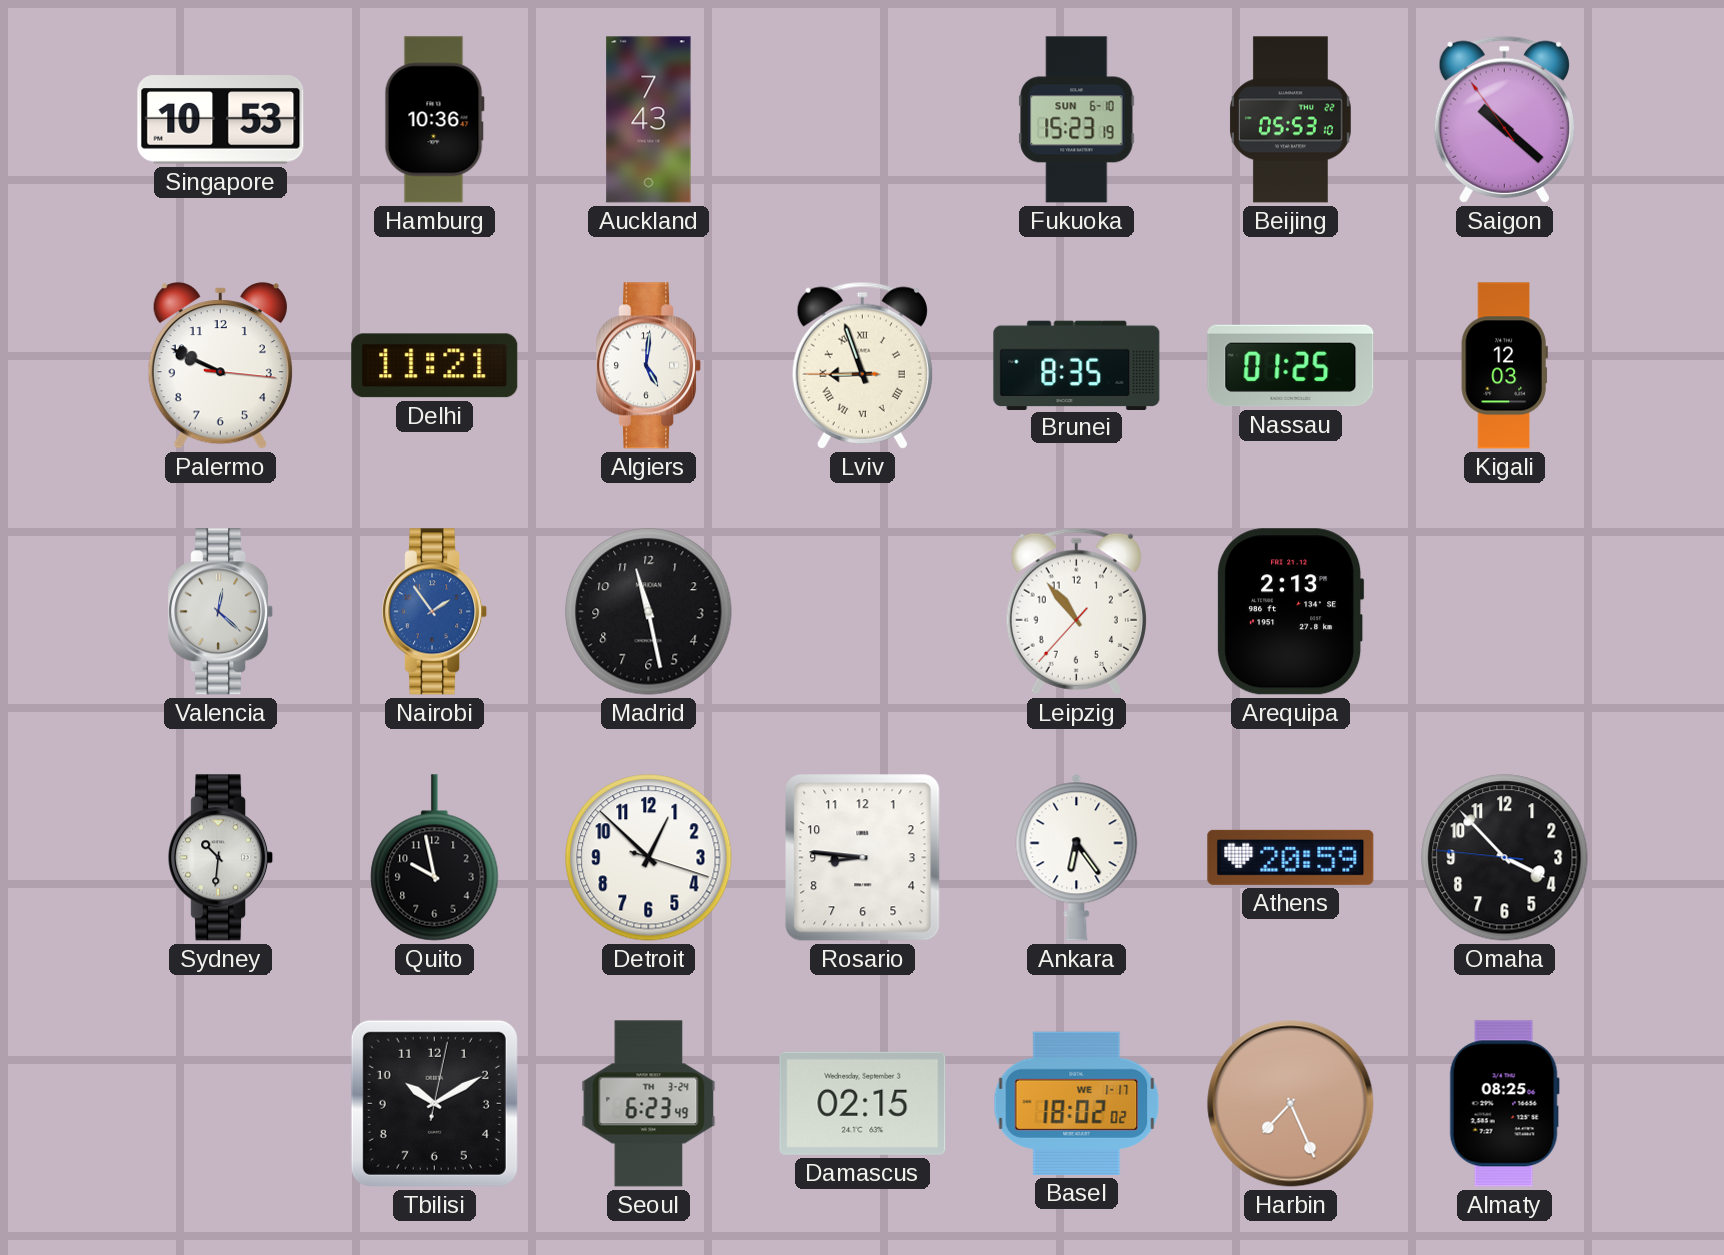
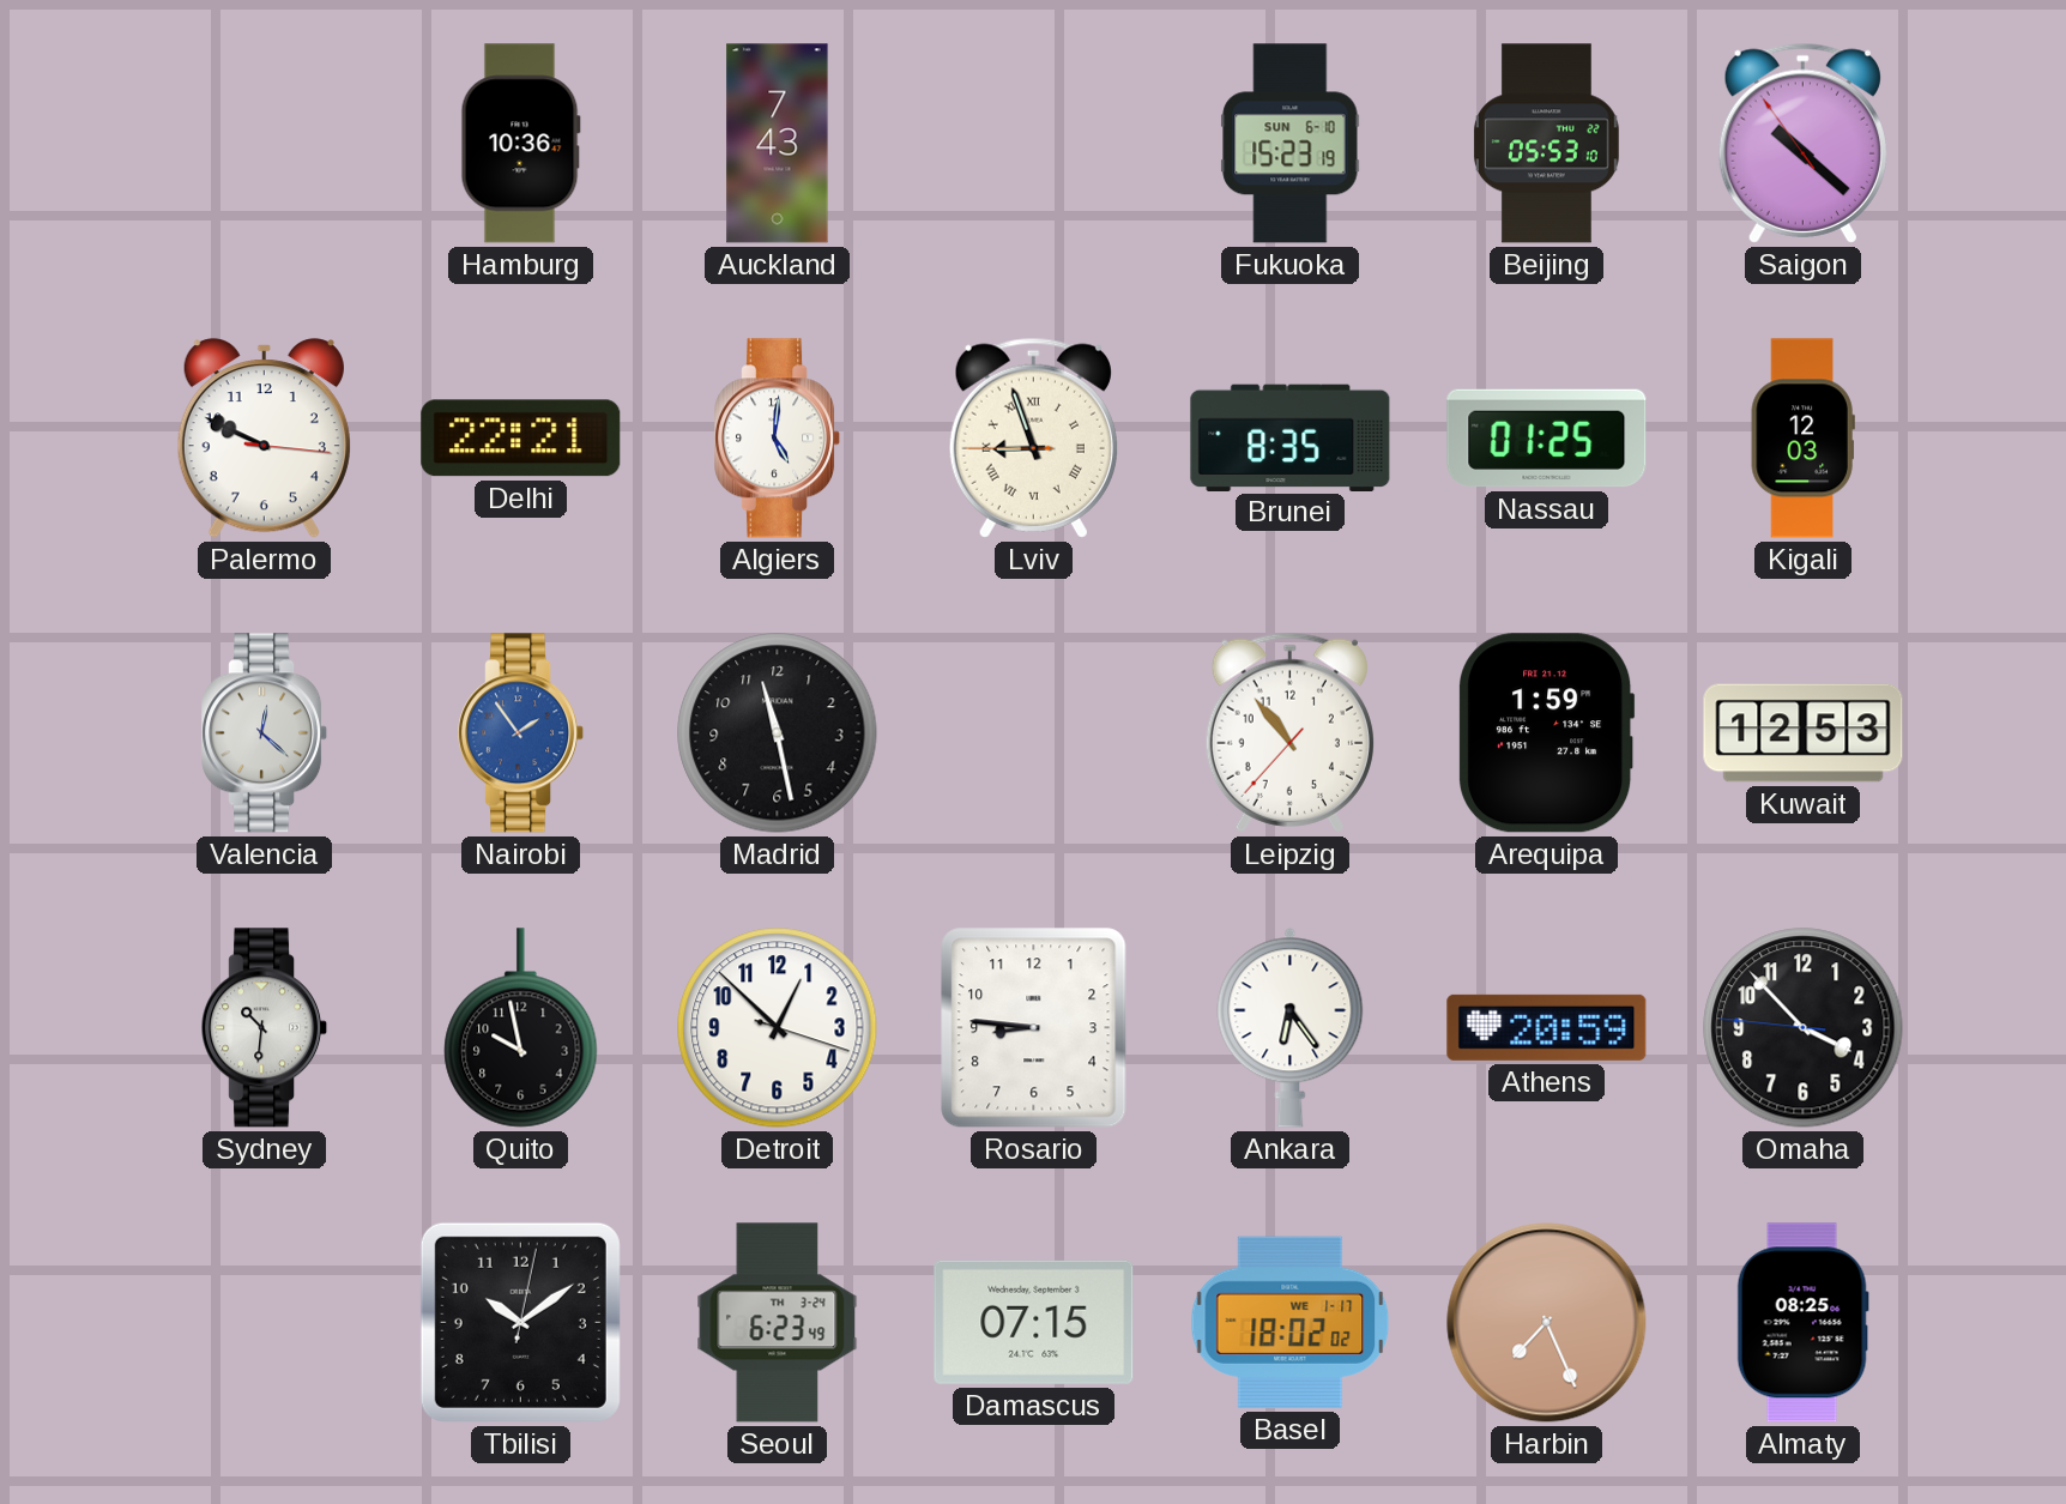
Singapore: 10:53 -> none
Delhi: 11:21 -> 22:21
Arequipa: 2:13 -> 1:59
Kuwait: none -> 12:53
Tbilisi: 10:10 -> 10:09
Damascus: 02:15 -> 07:15
